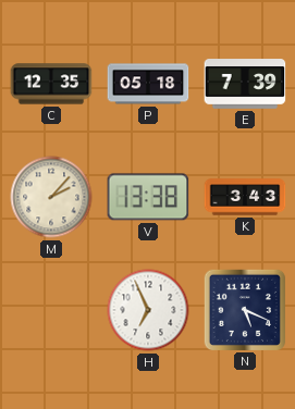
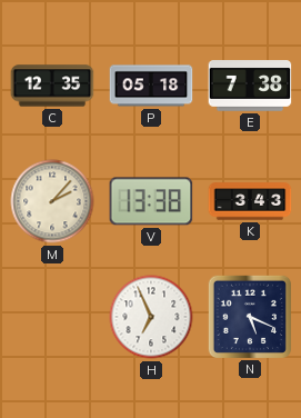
E: 7:39 -> 7:38
